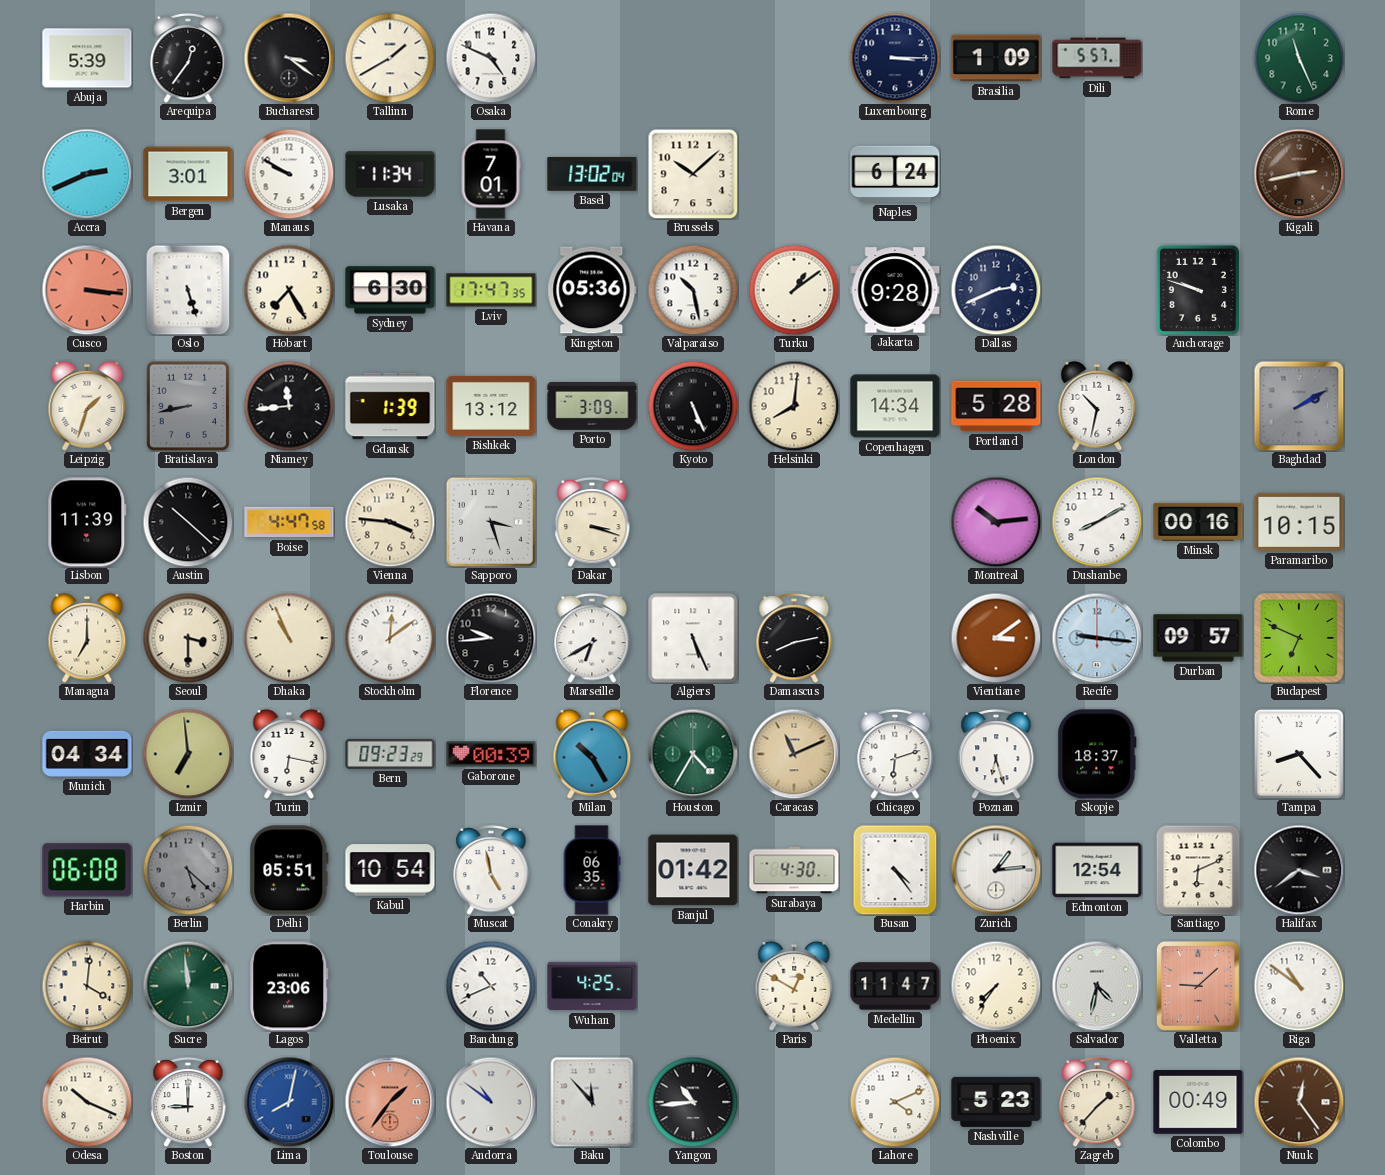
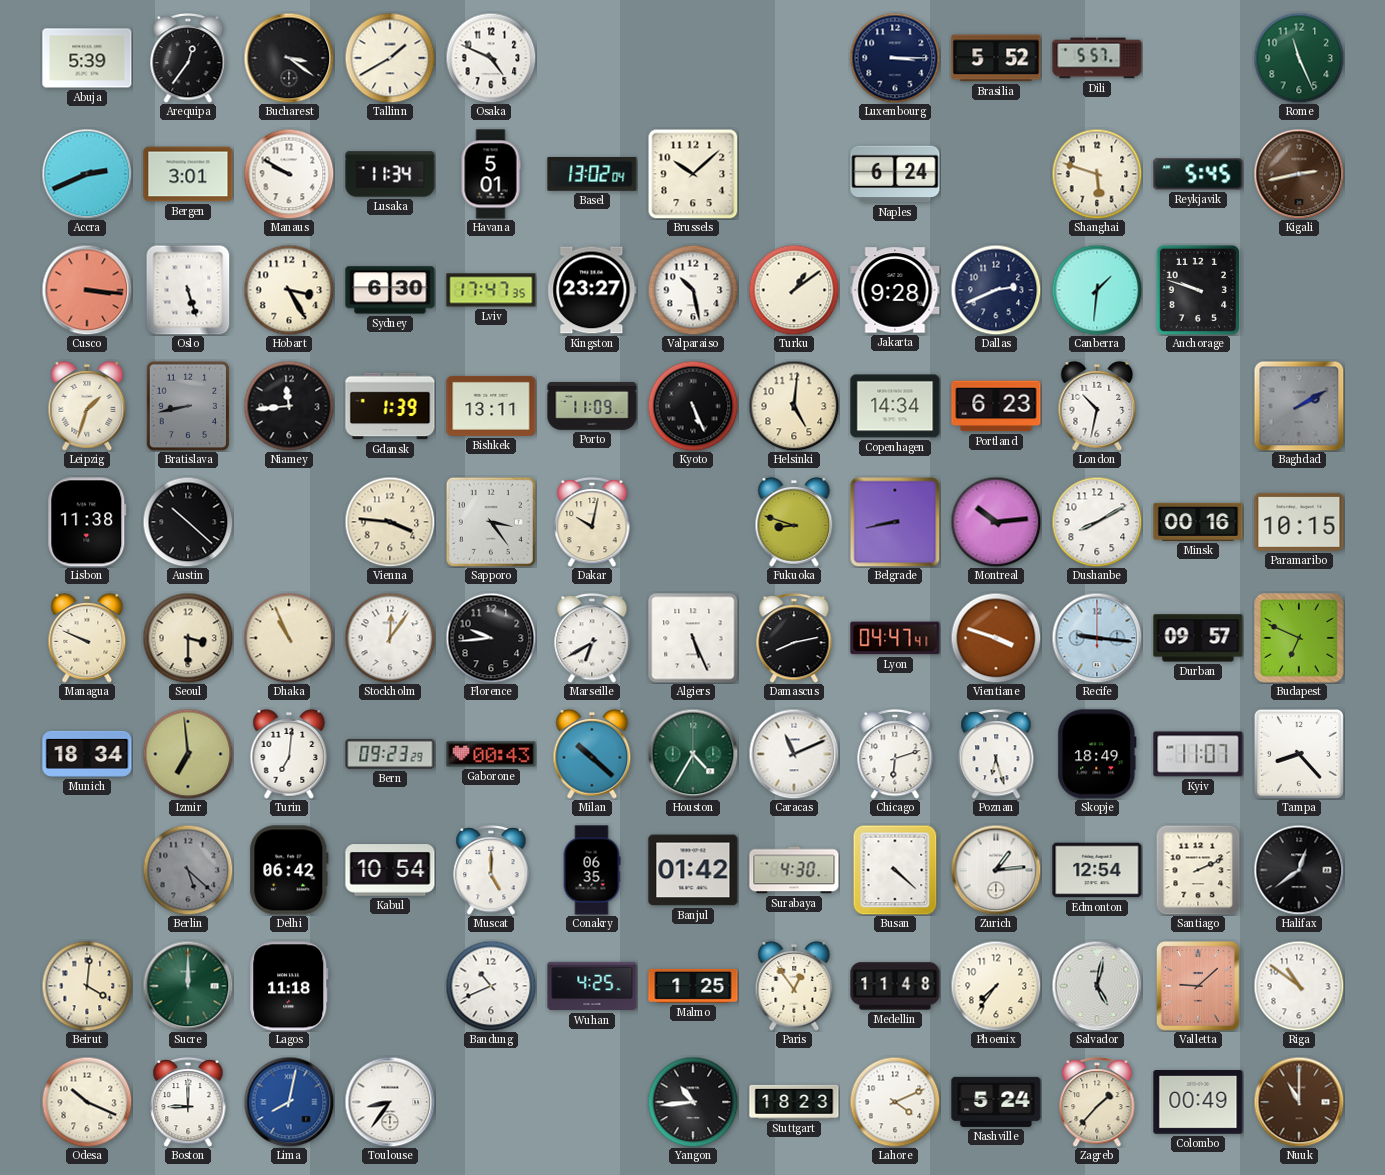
Brasilia: 1:09 -> 5:52
Havana: 7:01 -> 5:01
Shanghai: none -> 5:48
Reykjavik: none -> 5:45
Hobart: 7:25 -> 3:25
Kingston: 05:36 -> 23:27
Canberra: none -> 1:31
Bishkek: 13:12 -> 13:11
Porto: 3:09 -> 11:09
Helsinki: 8:01 -> 5:01
Portland: 5:28 -> 6:23
Lisbon: 11:39 -> 11:38
Boise: 4:47 -> none
Sapporo: 3:27 -> 3:24
Dakar: 3:18 -> 10:02
Fukuoka: none -> 8:48
Belgrade: none -> 8:43
Managua: 7:00 -> 9:49
Stockholm: 12:09 -> 12:06
Lyon: none -> 04:47
Vientiane: 3:09 -> 3:48
Munich: 04:34 -> 18:34
Turin: 6:17 -> 7:01
Gaborone: 00:39 -> 00:43
Milan: 10:25 -> 10:22
Caracas dial: champagne -> white
Skopje: 18:37 -> 18:49
Kyiv: none -> 11:07
Harbin: 06:08 -> none
Delhi: 05:51 -> 06:42
Muscat: 4:58 -> 5:00
Busan: 4:24 -> 4:22
Santiago: 6:11 -> 2:11
Halifax: 3:39 -> 12:39
Sucre: 11:59 -> 12:00
Lagos: 23:06 -> 11:18
Malmo: none -> 1:25
Paris: 12:50 -> 12:54
Medellin: 11:47 -> 11:48
Salvador: 4:32 -> 5:02
Toulouse: 1:36 -> 8:36
Toulouse dial: salmon -> white
Andorra: 10:51 -> none
Baku: 11:53 -> none
Stuttgart: none -> 18:23
Nashville: 5:23 -> 5:24
Nuuk: 12:24 -> 11:00
